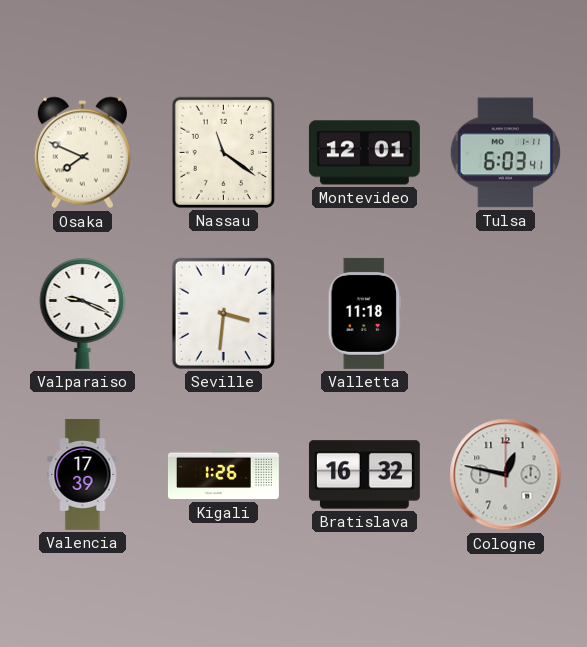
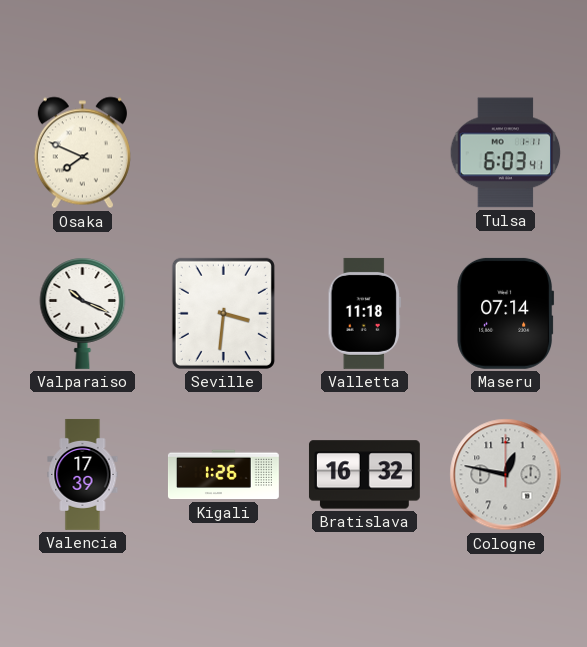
Nassau: 11:21 -> none
Montevideo: 12:01 -> none
Valparaiso: 9:19 -> 10:19
Maseru: none -> 07:14
